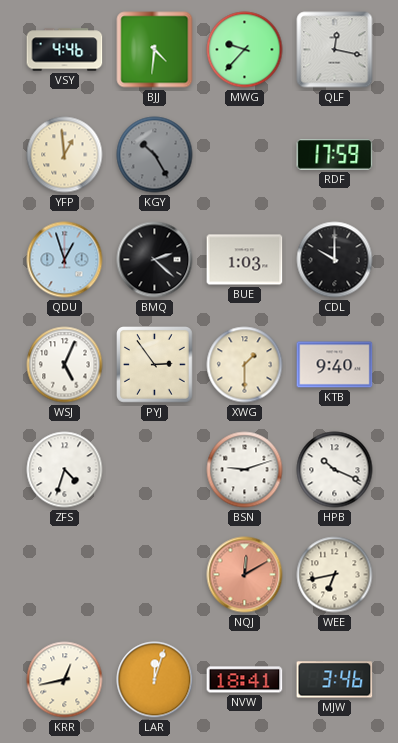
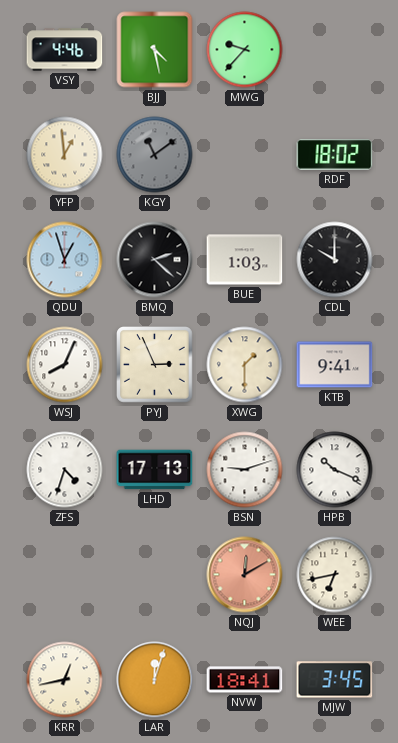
BJJ: 4:31 -> 4:28
QLF: 12:17 -> none
KGY: 10:25 -> 11:09
RDF: 17:59 -> 18:02
WSJ: 5:04 -> 8:04
PYJ: 2:54 -> 2:56
KTB: 9:40 -> 9:41
LHD: none -> 17:13
MJW: 3:46 -> 3:45
